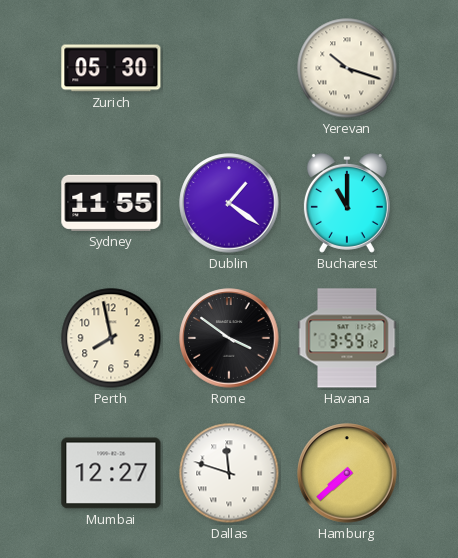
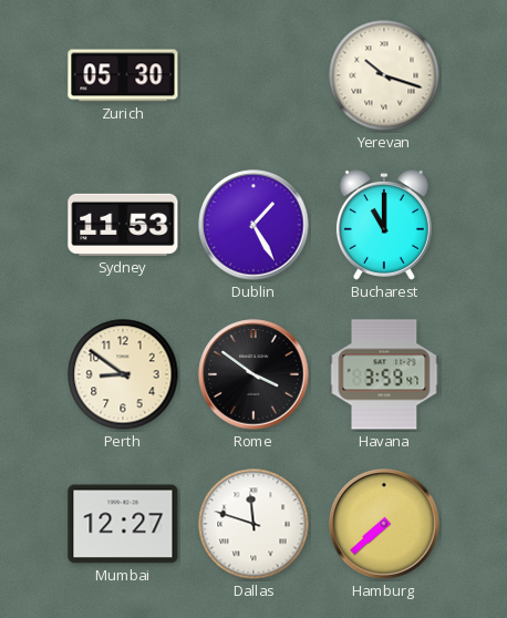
Sydney: 11:55 -> 11:53
Dublin: 1:21 -> 1:25
Perth: 7:58 -> 8:51
Havana: 3:59:12 -> 3:59:47
